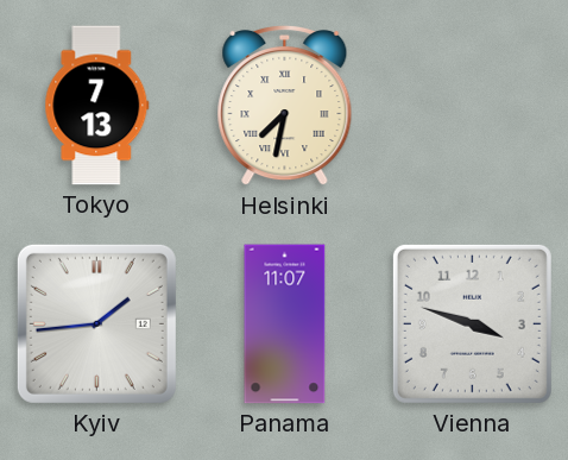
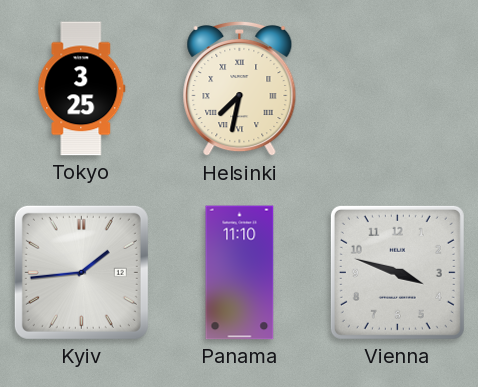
Tokyo: 7:13 -> 3:25
Panama: 11:07 -> 11:10
